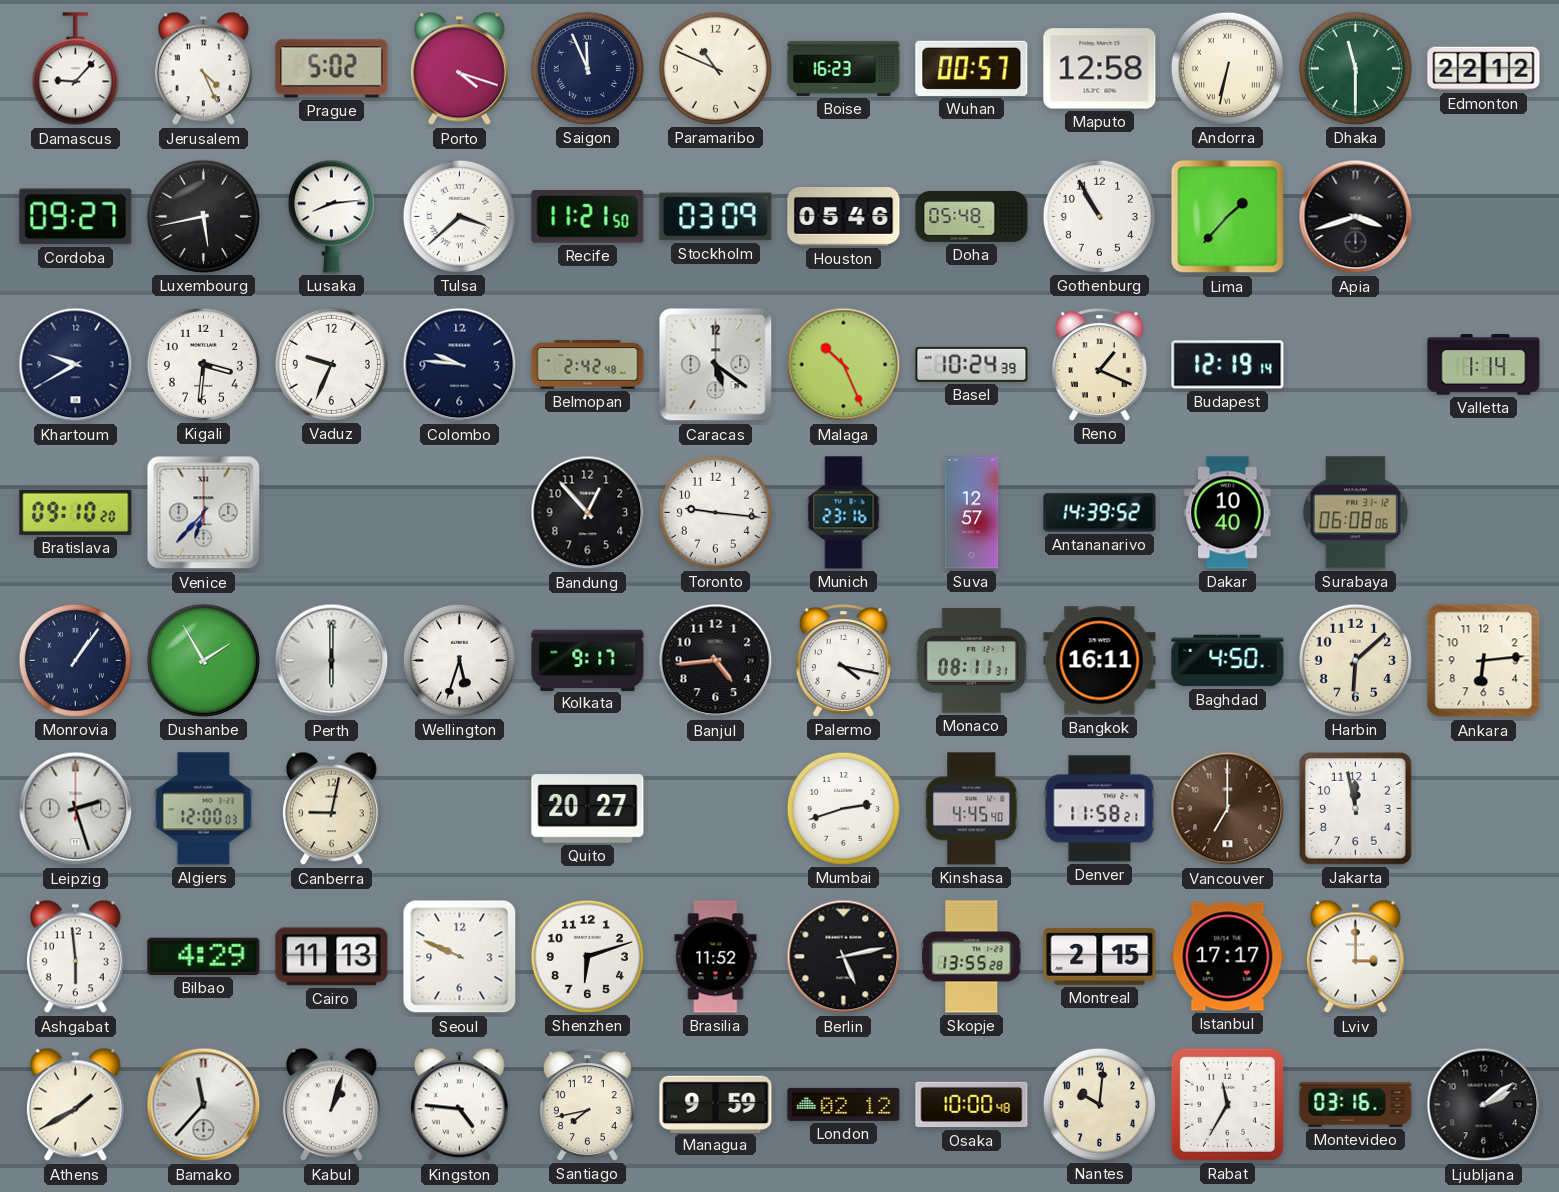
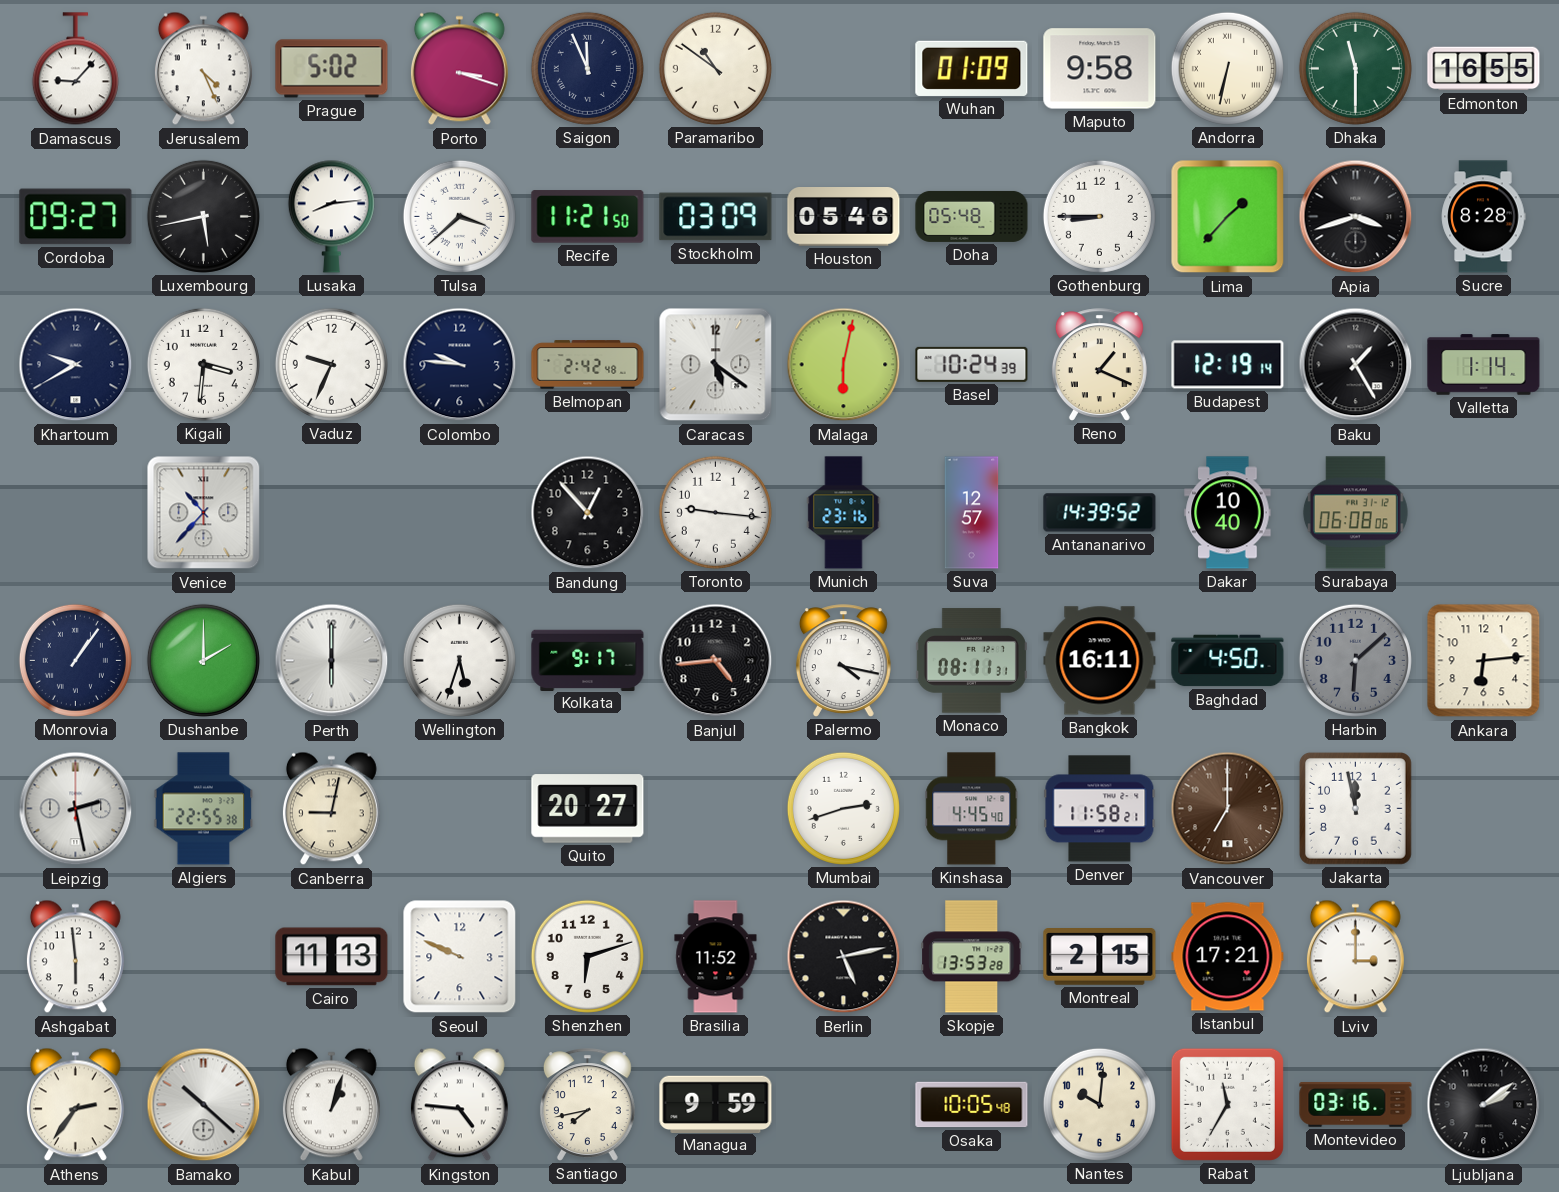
Porto: 4:18 -> 3:18
Paramaribo: 10:49 -> 10:51
Boise: 16:23 -> none
Wuhan: 00:57 -> 01:09
Maputo: 12:58 -> 9:58
Edmonton: 22:12 -> 16:55
Gothenburg: 10:55 -> 8:45
Sucre: none -> 8:28
Malaga: 10:26 -> 6:02
Baku: none -> 1:25
Bratislava: 09:10 -> none
Venice: 6:37 -> 10:37
Dushanbe: 1:55 -> 2:00
Harbin dial: cream -> grey
Leipzig: 2:27 -> 2:28
Algiers: 12:00 -> 22:55
Bilbao: 4:29 -> none
Skopje: 13:55 -> 13:53
Istanbul: 17:17 -> 17:21
Athens: 1:40 -> 2:36
Bamako: 11:37 -> 10:22
London: 02:12 -> none
Osaka: 10:00 -> 10:05
